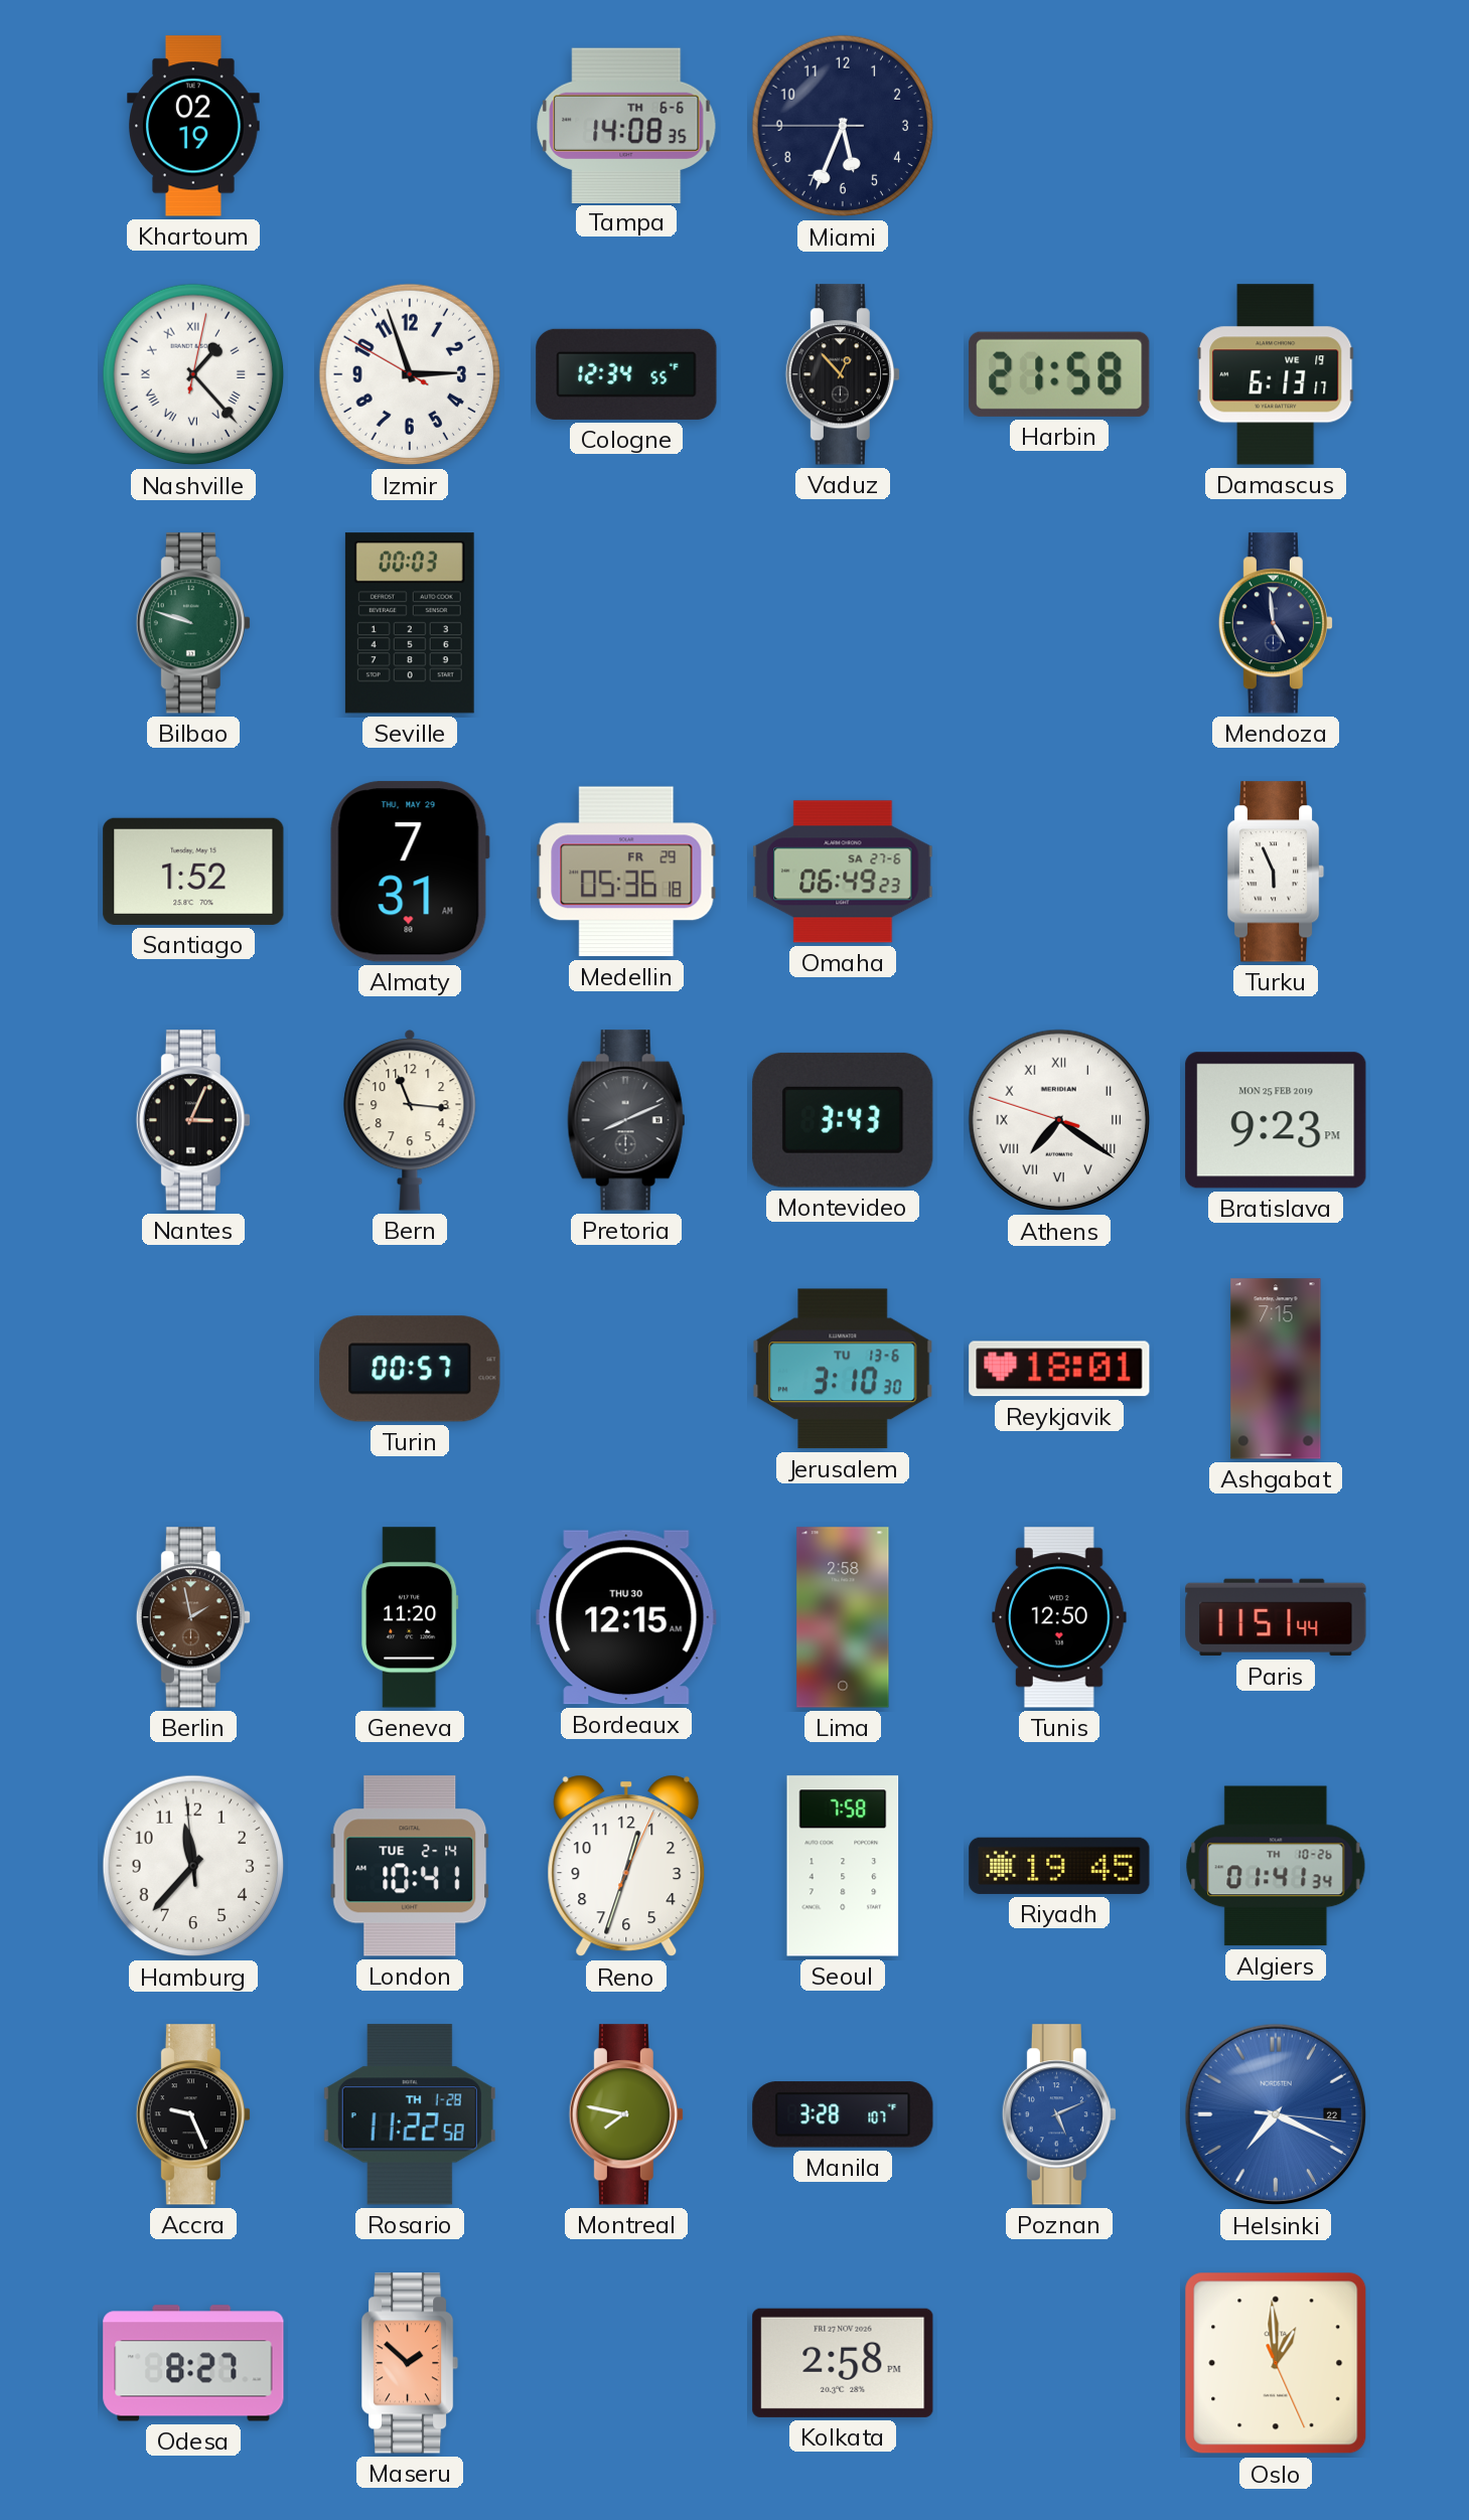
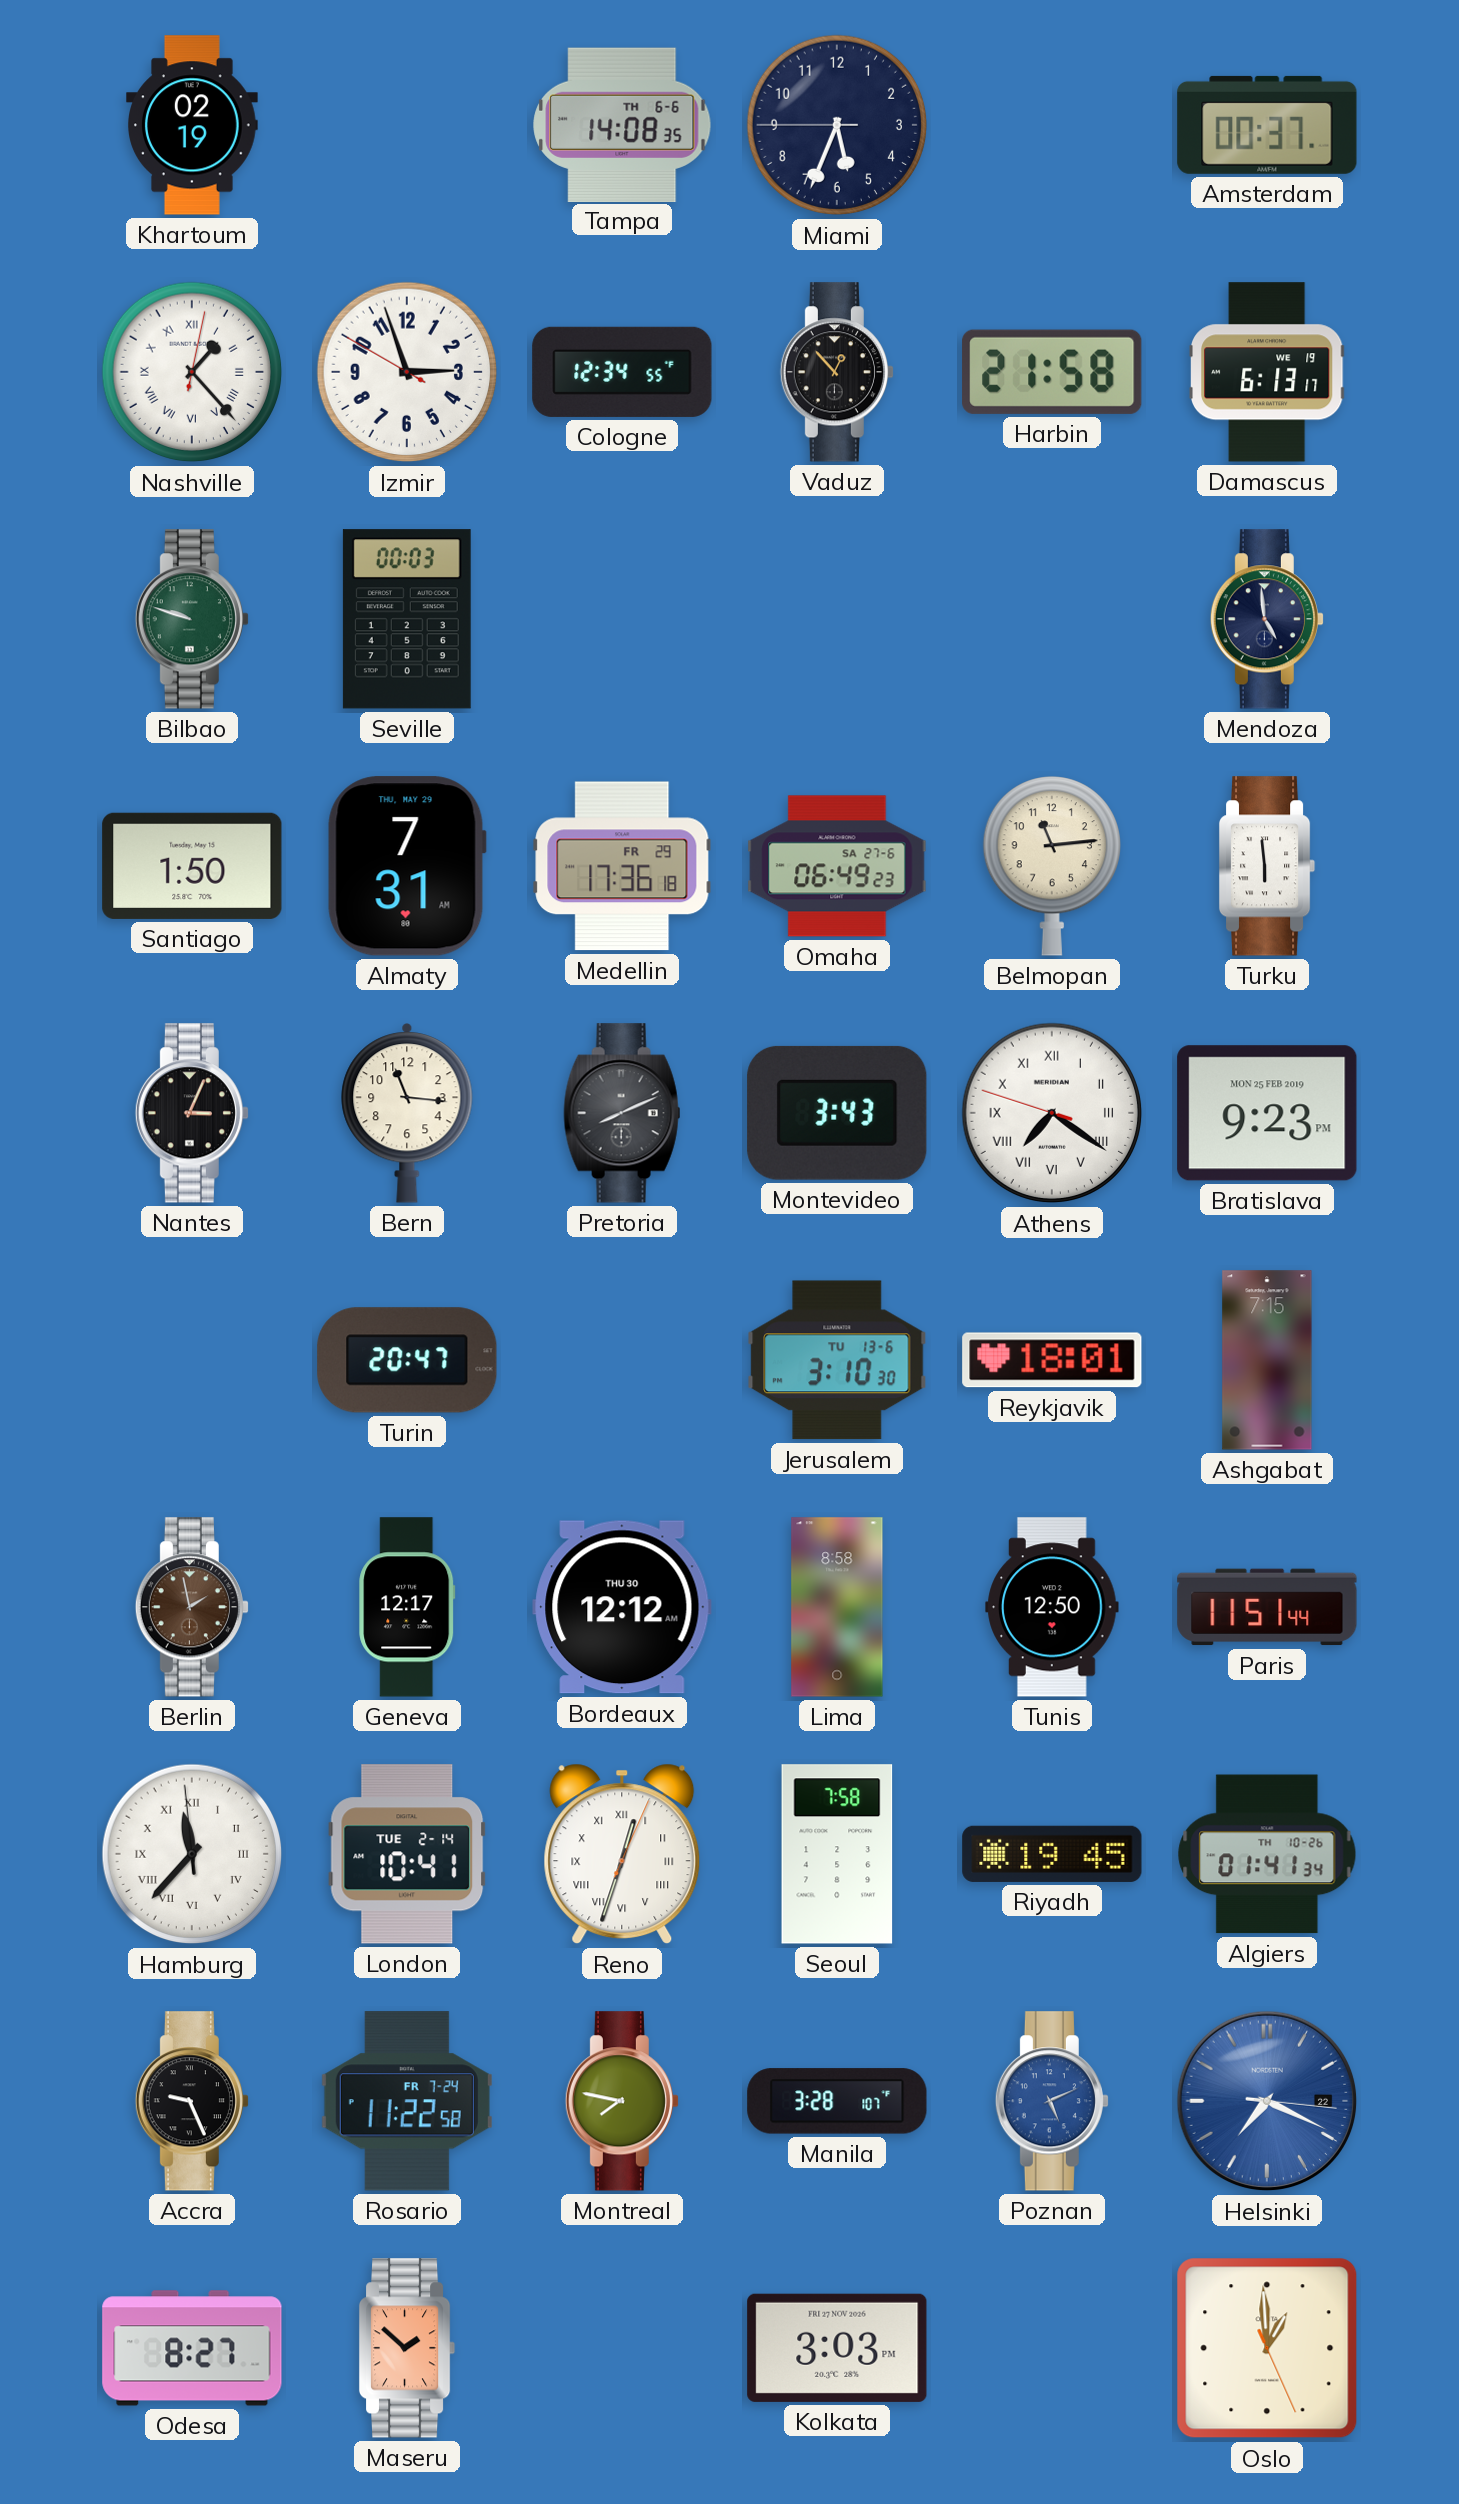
Amsterdam: none -> 00:37
Santiago: 1:52 -> 1:50
Medellin: 05:36 -> 17:36
Belmopan: none -> 11:14
Turku: 5:56 -> 5:59
Turin: 00:57 -> 20:47
Geneva: 11:20 -> 12:17
Bordeaux: 12:15 -> 12:12
Lima: 2:58 -> 8:58
Hamburg numerals: Arabic -> Roman
Reno numerals: Arabic -> Roman
Rosario date: TH 1-28 -> FR 7-24
Kolkata: 2:58 -> 3:03
